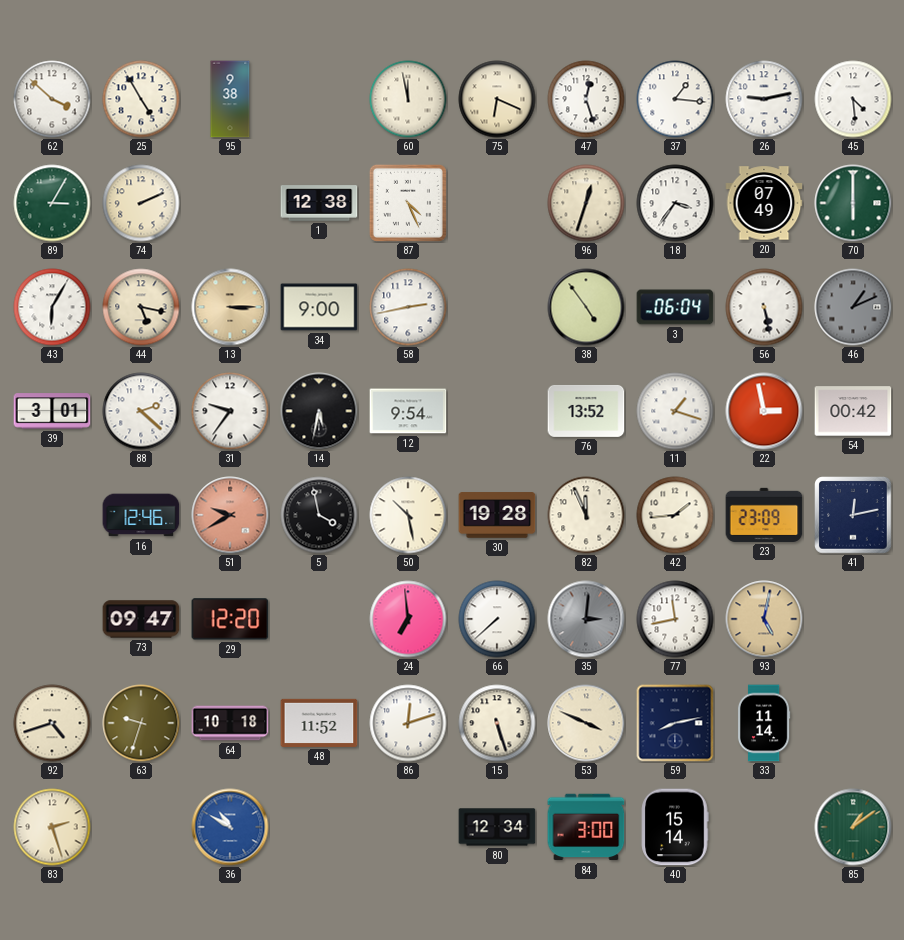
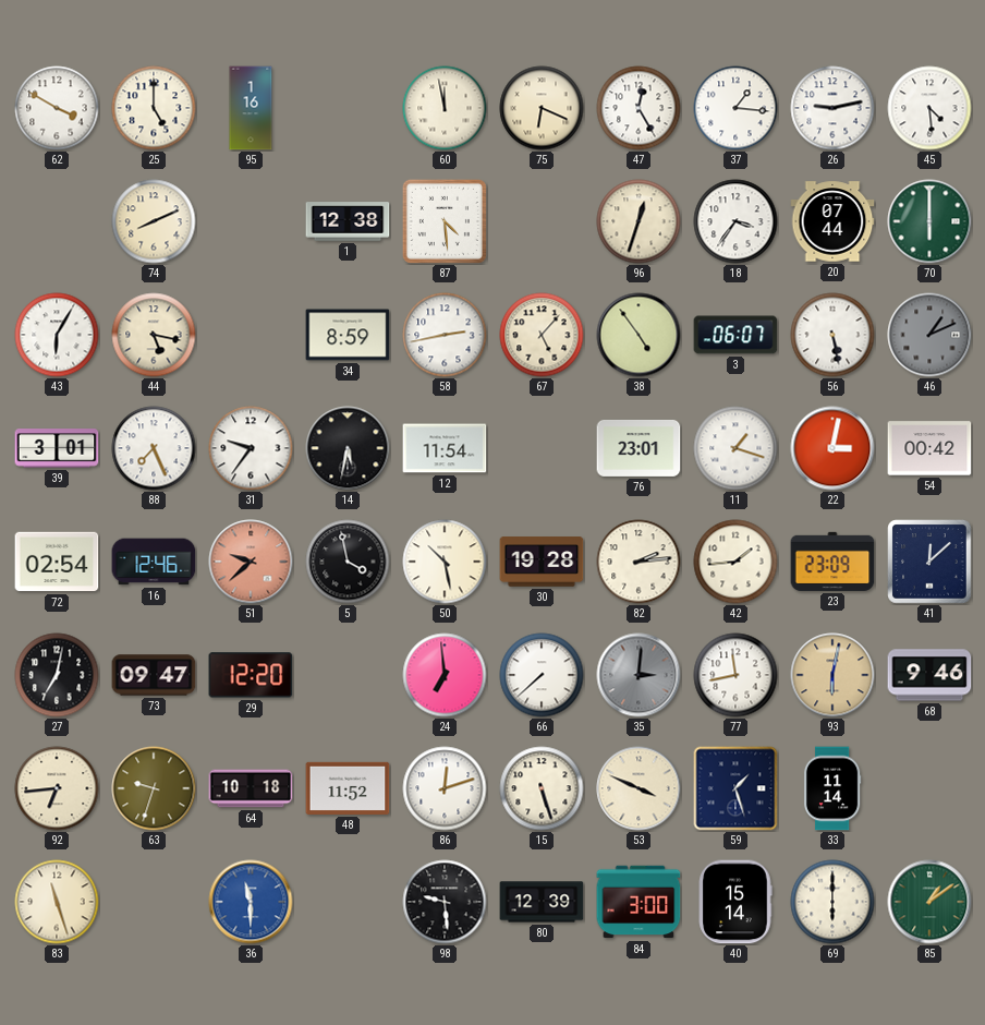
62: 3:52 -> 3:50
25: 4:55 -> 5:00
95: 9:38 -> 1:16
47: 12:27 -> 12:25
89: 3:05 -> none
74: 2:11 -> 8:11
87: 4:26 -> 4:29
20: 07:49 -> 07:44
13: 3:15 -> none
34: 9:00 -> 8:59
67: none -> 5:07
3: 06:04 -> 06:07
88: 2:22 -> 7:26
12: 9:54 -> 11:54
76: 13:52 -> 23:01
22: 2:58 -> 3:02
72: none -> 02:54
51: 9:40 -> 9:38
82: 11:56 -> 2:14
41: 12:13 -> 12:08
27: none -> 7:02
93: 5:02 -> 6:02
68: none -> 9:46
92: 4:42 -> 6:44
59: 8:13 -> 1:27
83: 2:27 -> 11:27
36: 10:50 -> 11:30
98: none -> 9:29
80: 12:34 -> 12:39
69: none -> 6:00
